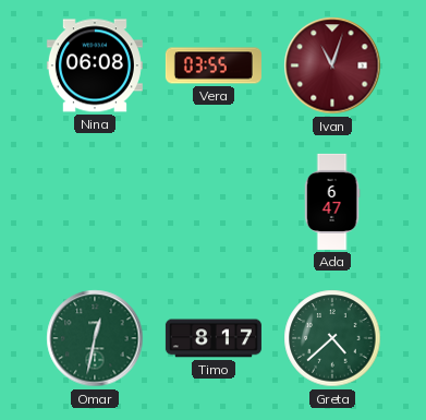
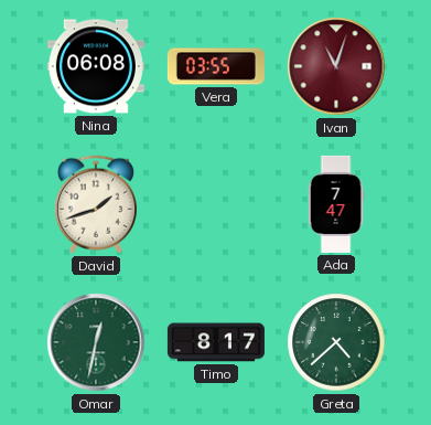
David: none -> 1:42
Ada: 6:47 -> 7:47
